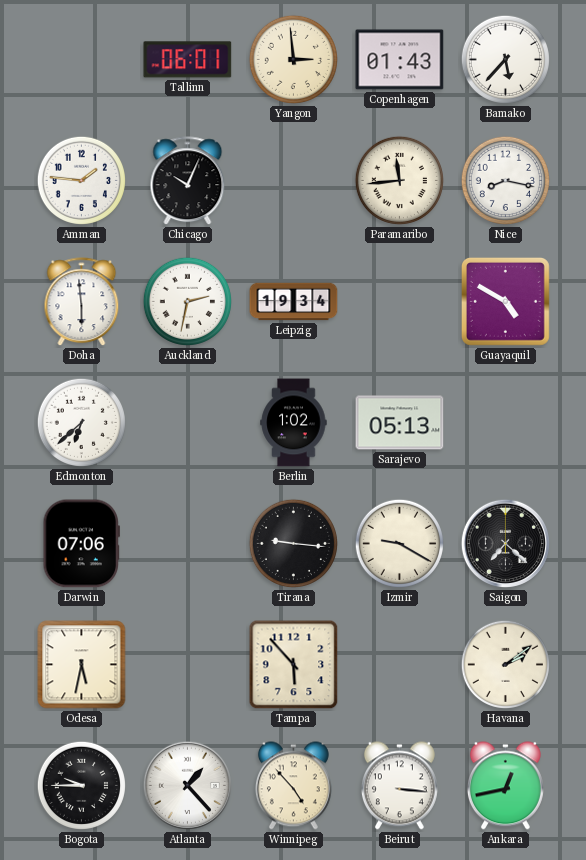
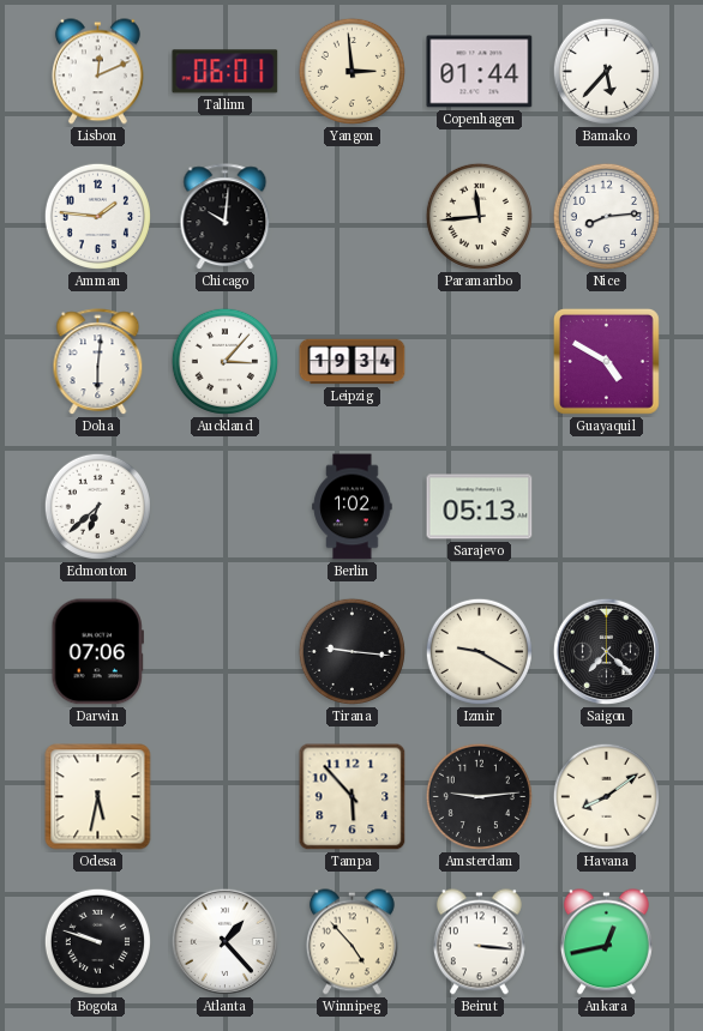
Lisbon: none -> 12:11
Copenhagen: 01:43 -> 01:44
Chicago: 10:04 -> 10:01
Nice: 8:17 -> 8:14
Doha: 5:59 -> 6:01
Auckland: 2:32 -> 3:07
Amsterdam: none -> 9:14
Havana: 2:09 -> 8:09
Bogota: 9:45 -> 9:48
